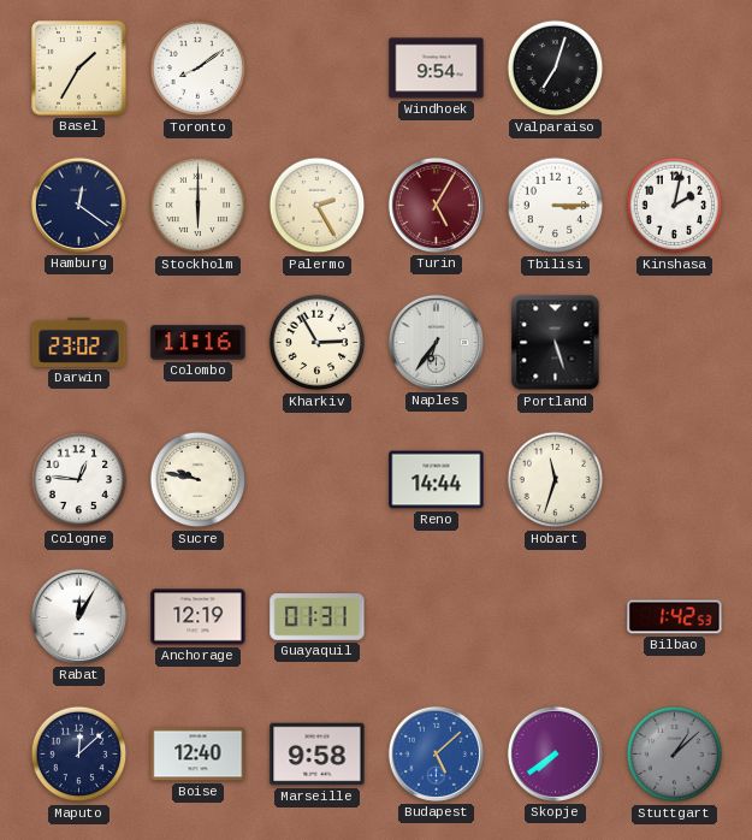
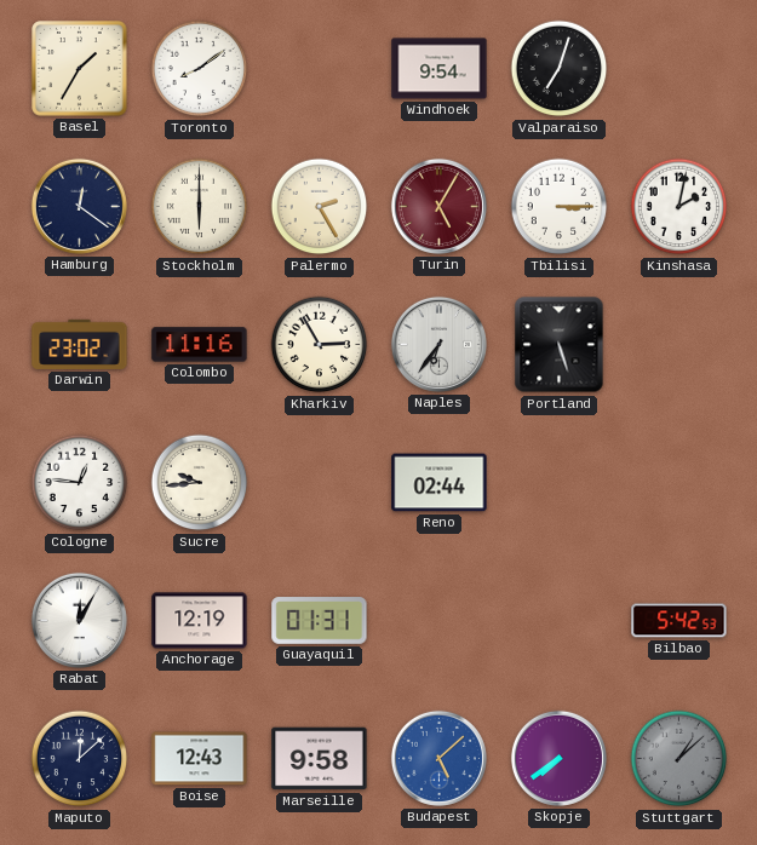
Sucre: 9:47 -> 9:44
Reno: 14:44 -> 02:44
Hobart: 11:33 -> none
Bilbao: 1:42 -> 5:42
Boise: 12:40 -> 12:43
